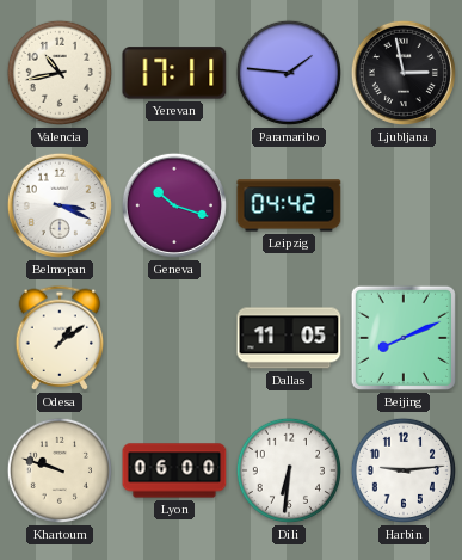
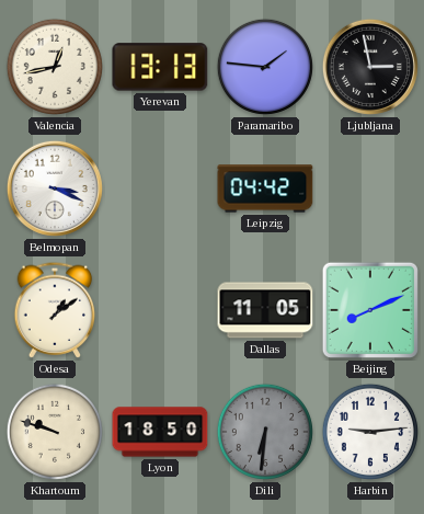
Valencia: 10:43 -> 12:43
Yerevan: 17:11 -> 13:13
Geneva: 10:18 -> none
Lyon: 06:00 -> 18:50
Dili dial: white -> grey
